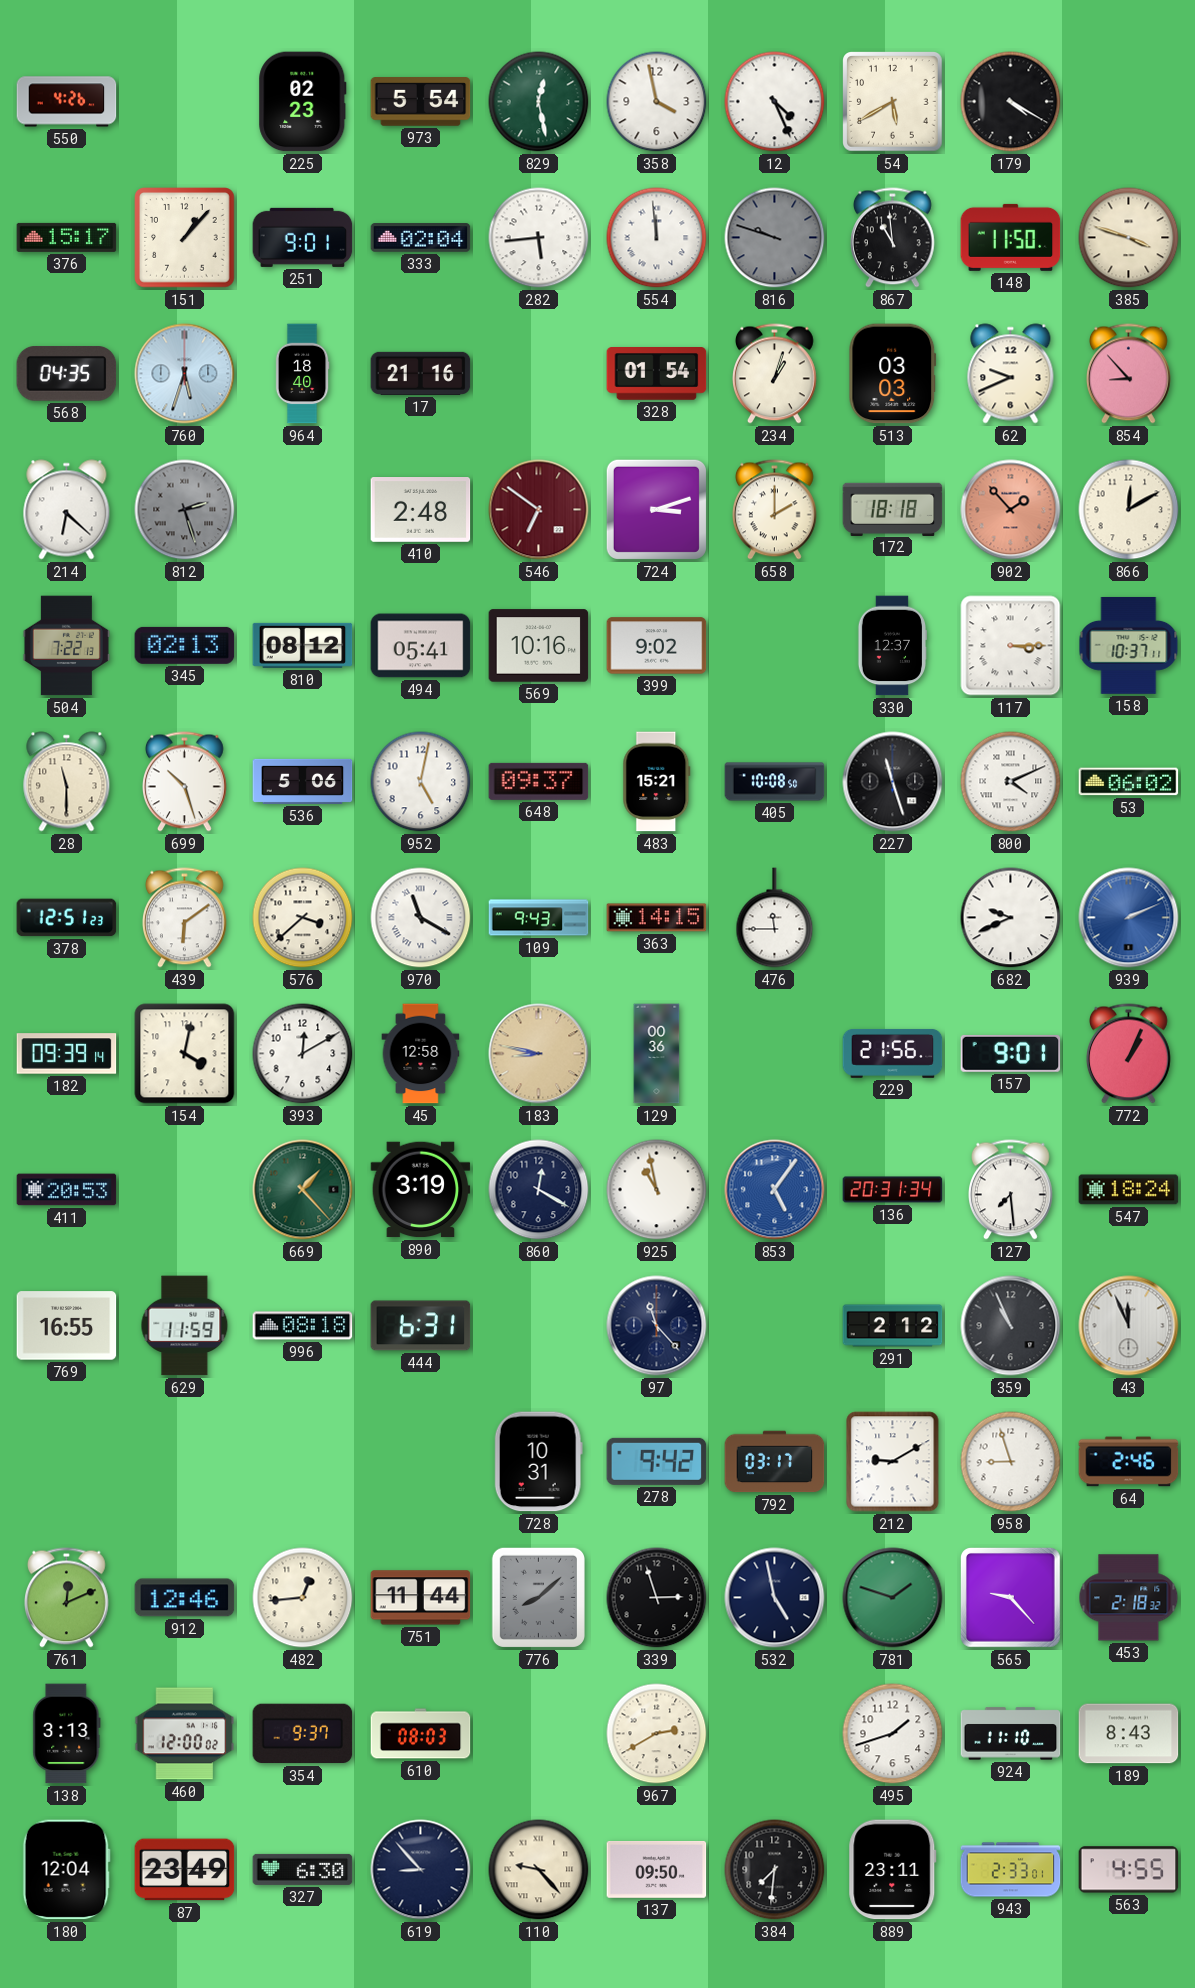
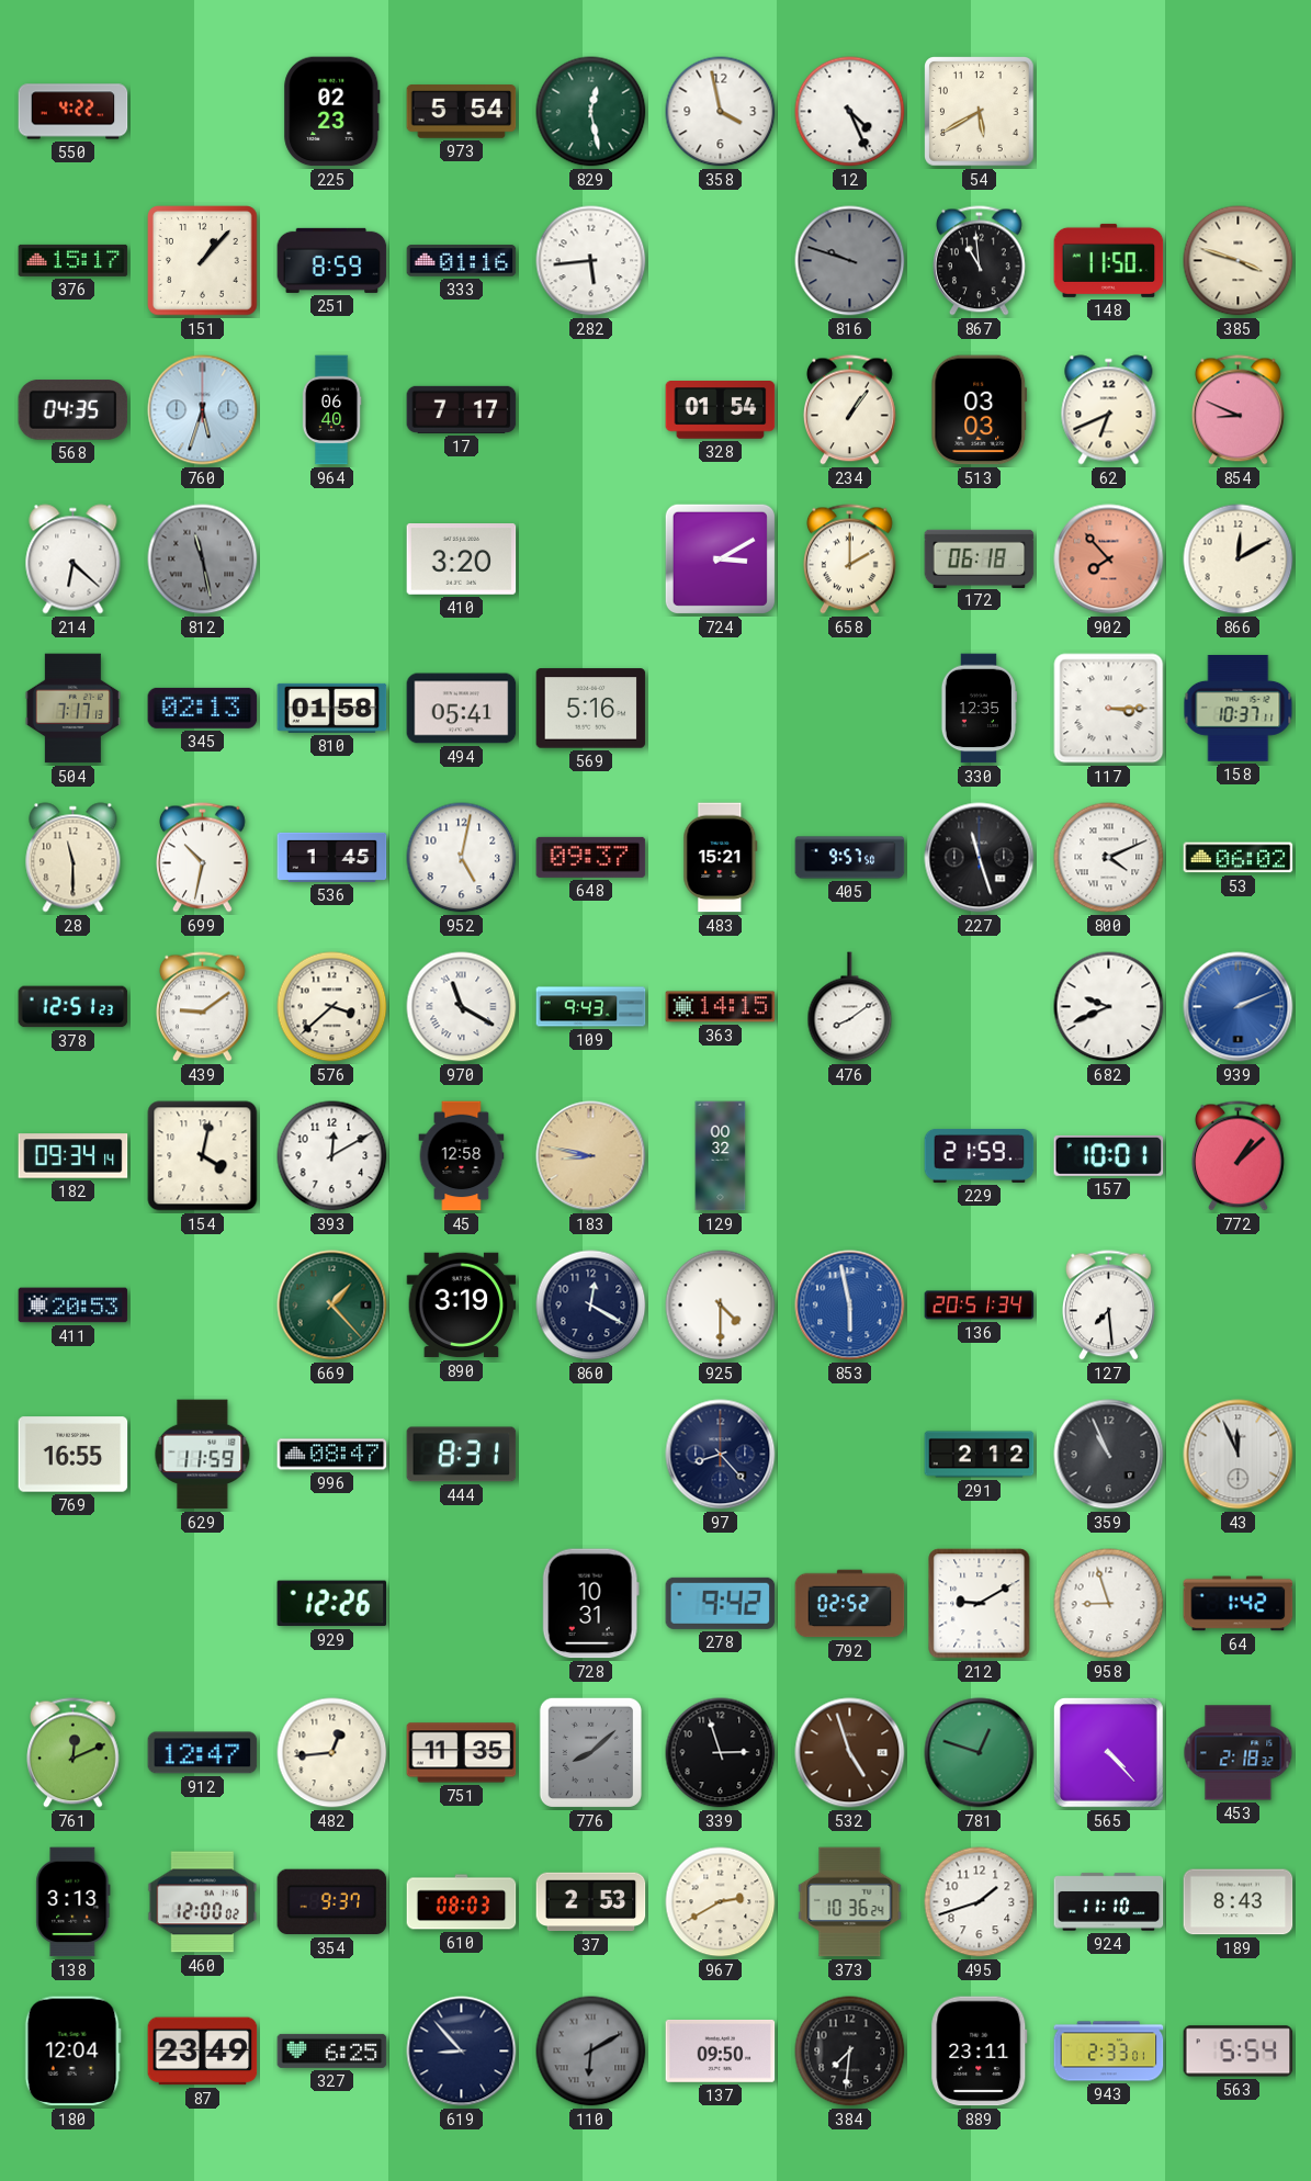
550: 4:26 -> 4:22
179: 4:20 -> none
251: 9:01 -> 8:59
333: 02:04 -> 01:16
554: 11:59 -> none
964: 18:40 -> 06:40
17: 21:16 -> 7:17
234: 1:03 -> 1:06
62: 9:41 -> 6:41
854: 8:53 -> 8:49
812: 2:27 -> 11:28
410: 2:48 -> 3:20
546: 6:51 -> none
724: 3:12 -> 3:10
172: 18:18 -> 06:18
902: 1:53 -> 7:53
504: 7:22 -> 7:17
810: 08:12 -> 01:58
569: 10:16 -> 5:16
399: 9:02 -> none
330: 12:37 -> 12:35
699: 10:27 -> 10:32
536: 5:06 -> 1:45
405: 10:08 -> 9:57
439: 6:09 -> 9:09
476: 11:45 -> 8:09
182: 09:39 -> 09:34
129: 00:36 -> 00:32
229: 21:56 -> 21:59
157: 9:01 -> 10:01
772: 1:04 -> 1:08
925: 10:58 -> 4:30
853: 5:06 -> 5:58
136: 20:31 -> 20:51
547: 18:24 -> none
996: 08:18 -> 08:47
444: 6:31 -> 8:31
97: 11:23 -> 8:23
929: none -> 12:26
792: 03:17 -> 02:52
64: 2:46 -> 1:42
912: 12:46 -> 12:47
751: 11:44 -> 11:35
532: 4:58 -> 4:57
532 dial: navy -> brown
781: 1:48 -> 12:48
565: 9:23 -> 4:23
37: none -> 2:53
373: none -> 10:36
327: 6:30 -> 6:25
110: 9:23 -> 6:10
110 dial: cream -> grey
563: 4:55 -> 5:54
